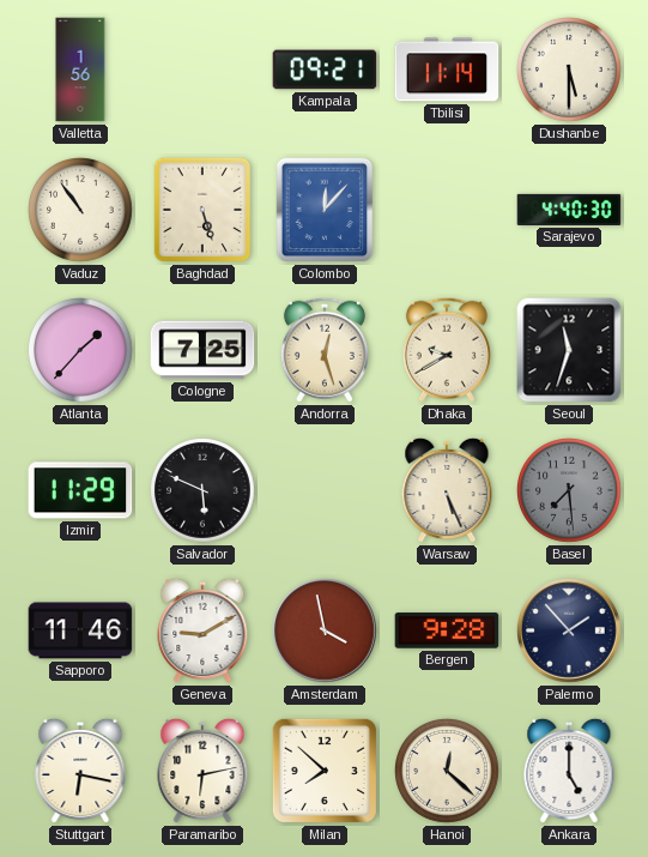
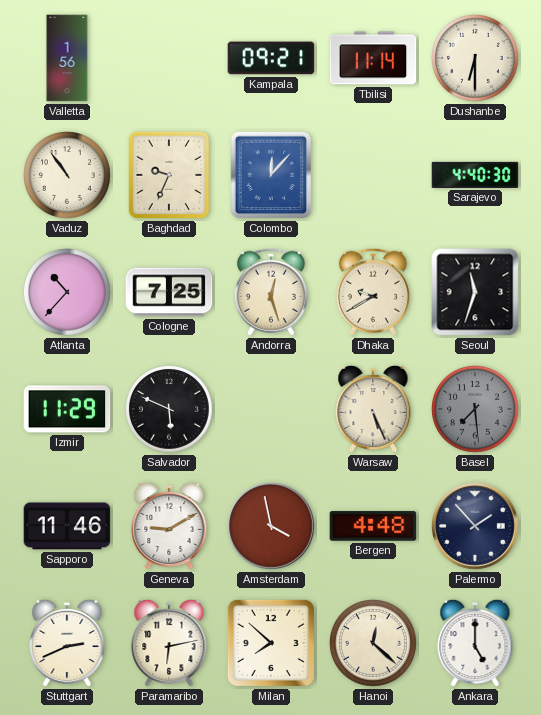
Dushanbe: 5:30 -> 6:30
Baghdad: 5:27 -> 9:34
Atlanta: 1:37 -> 10:37
Bergen: 9:28 -> 4:48
Stuttgart: 6:17 -> 2:41
